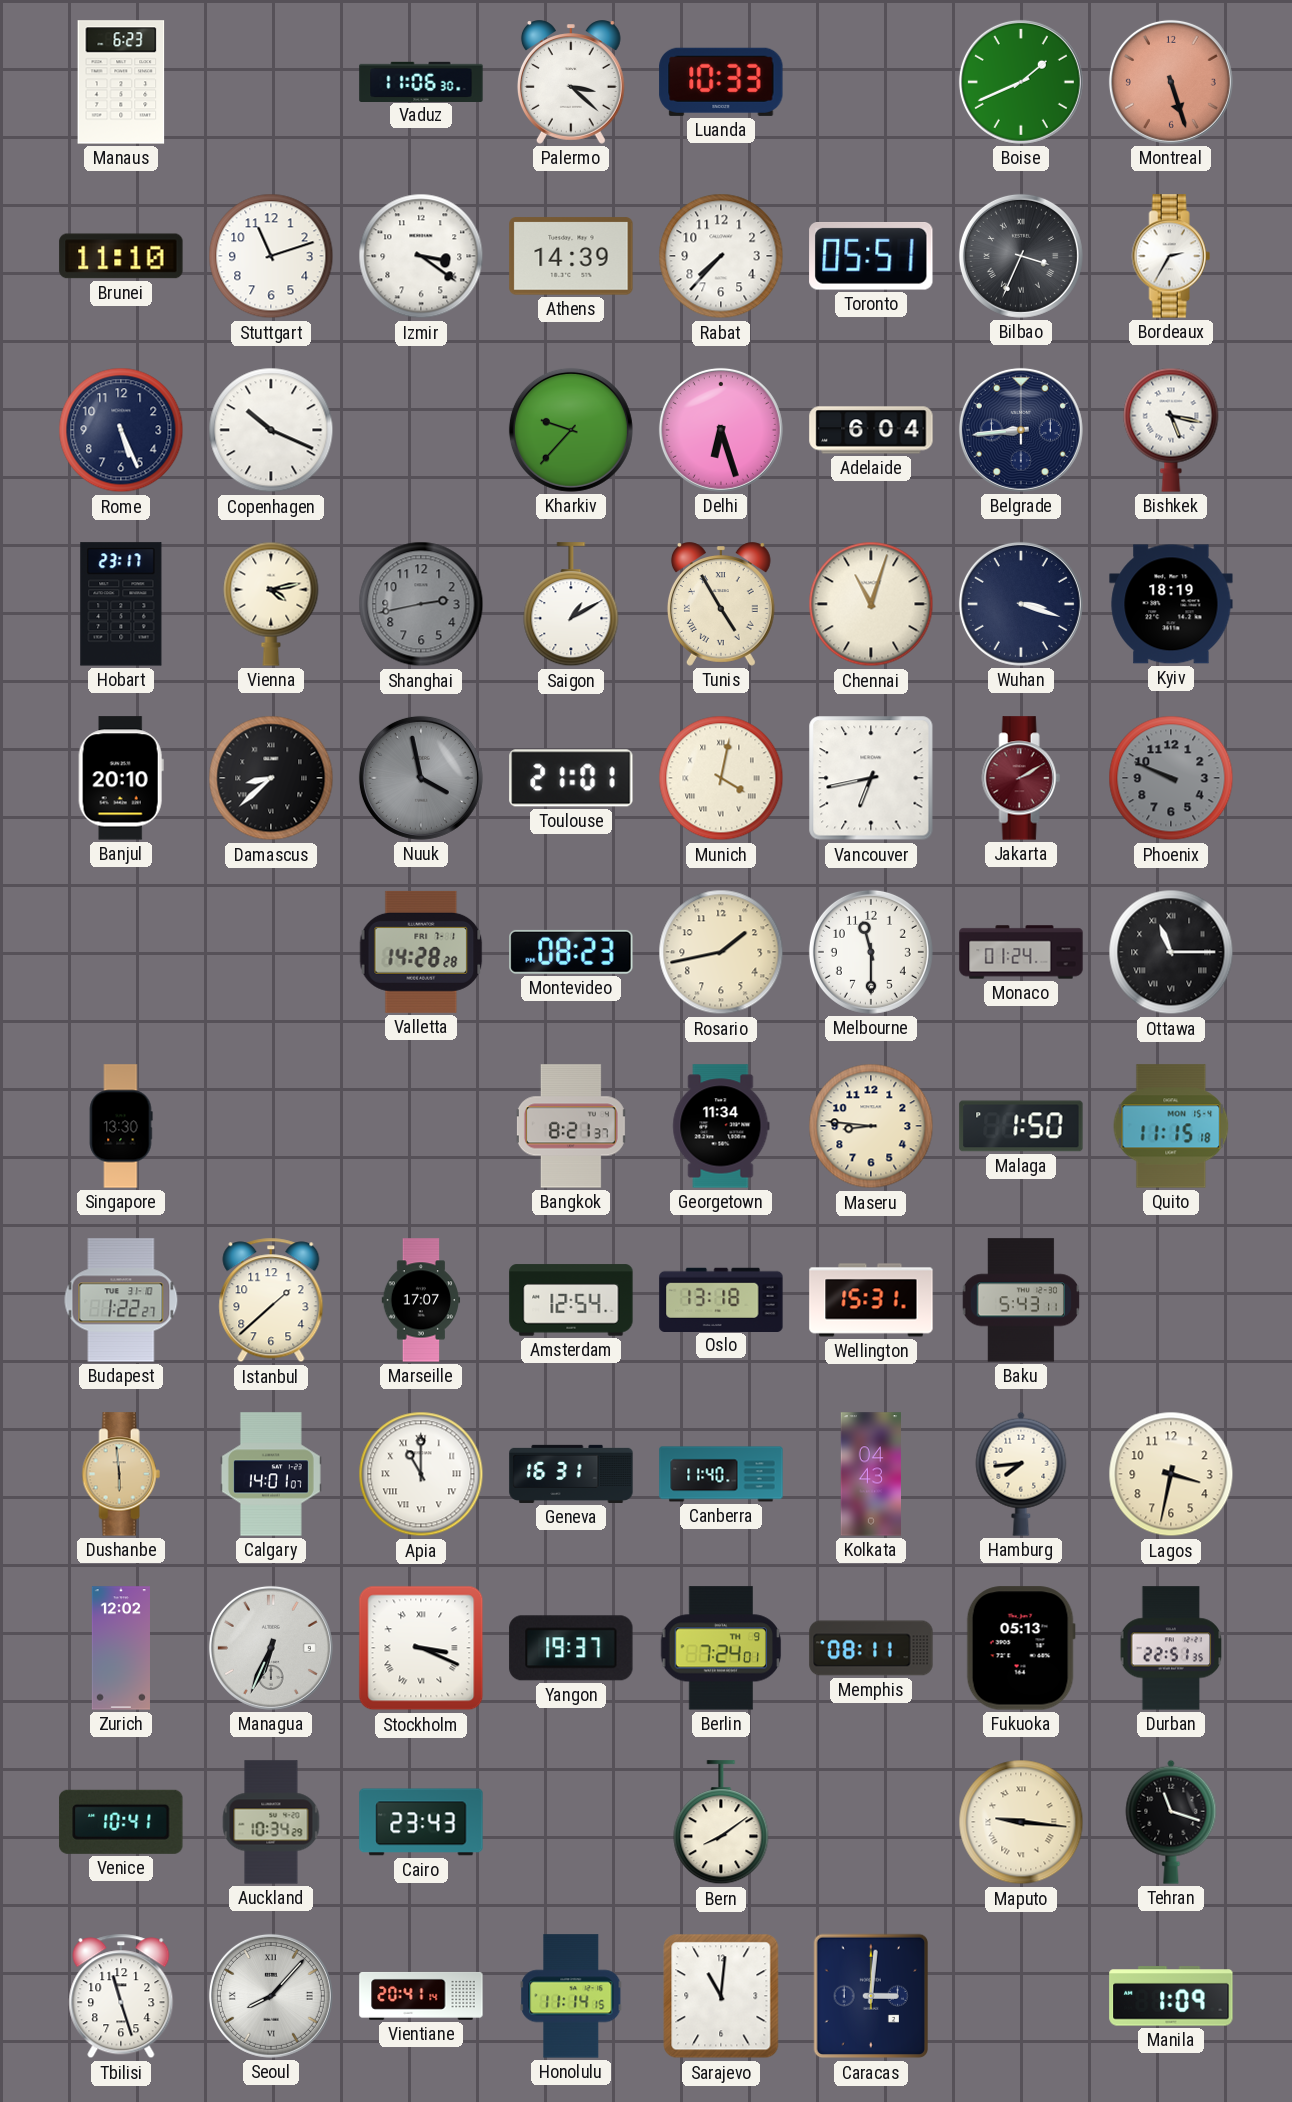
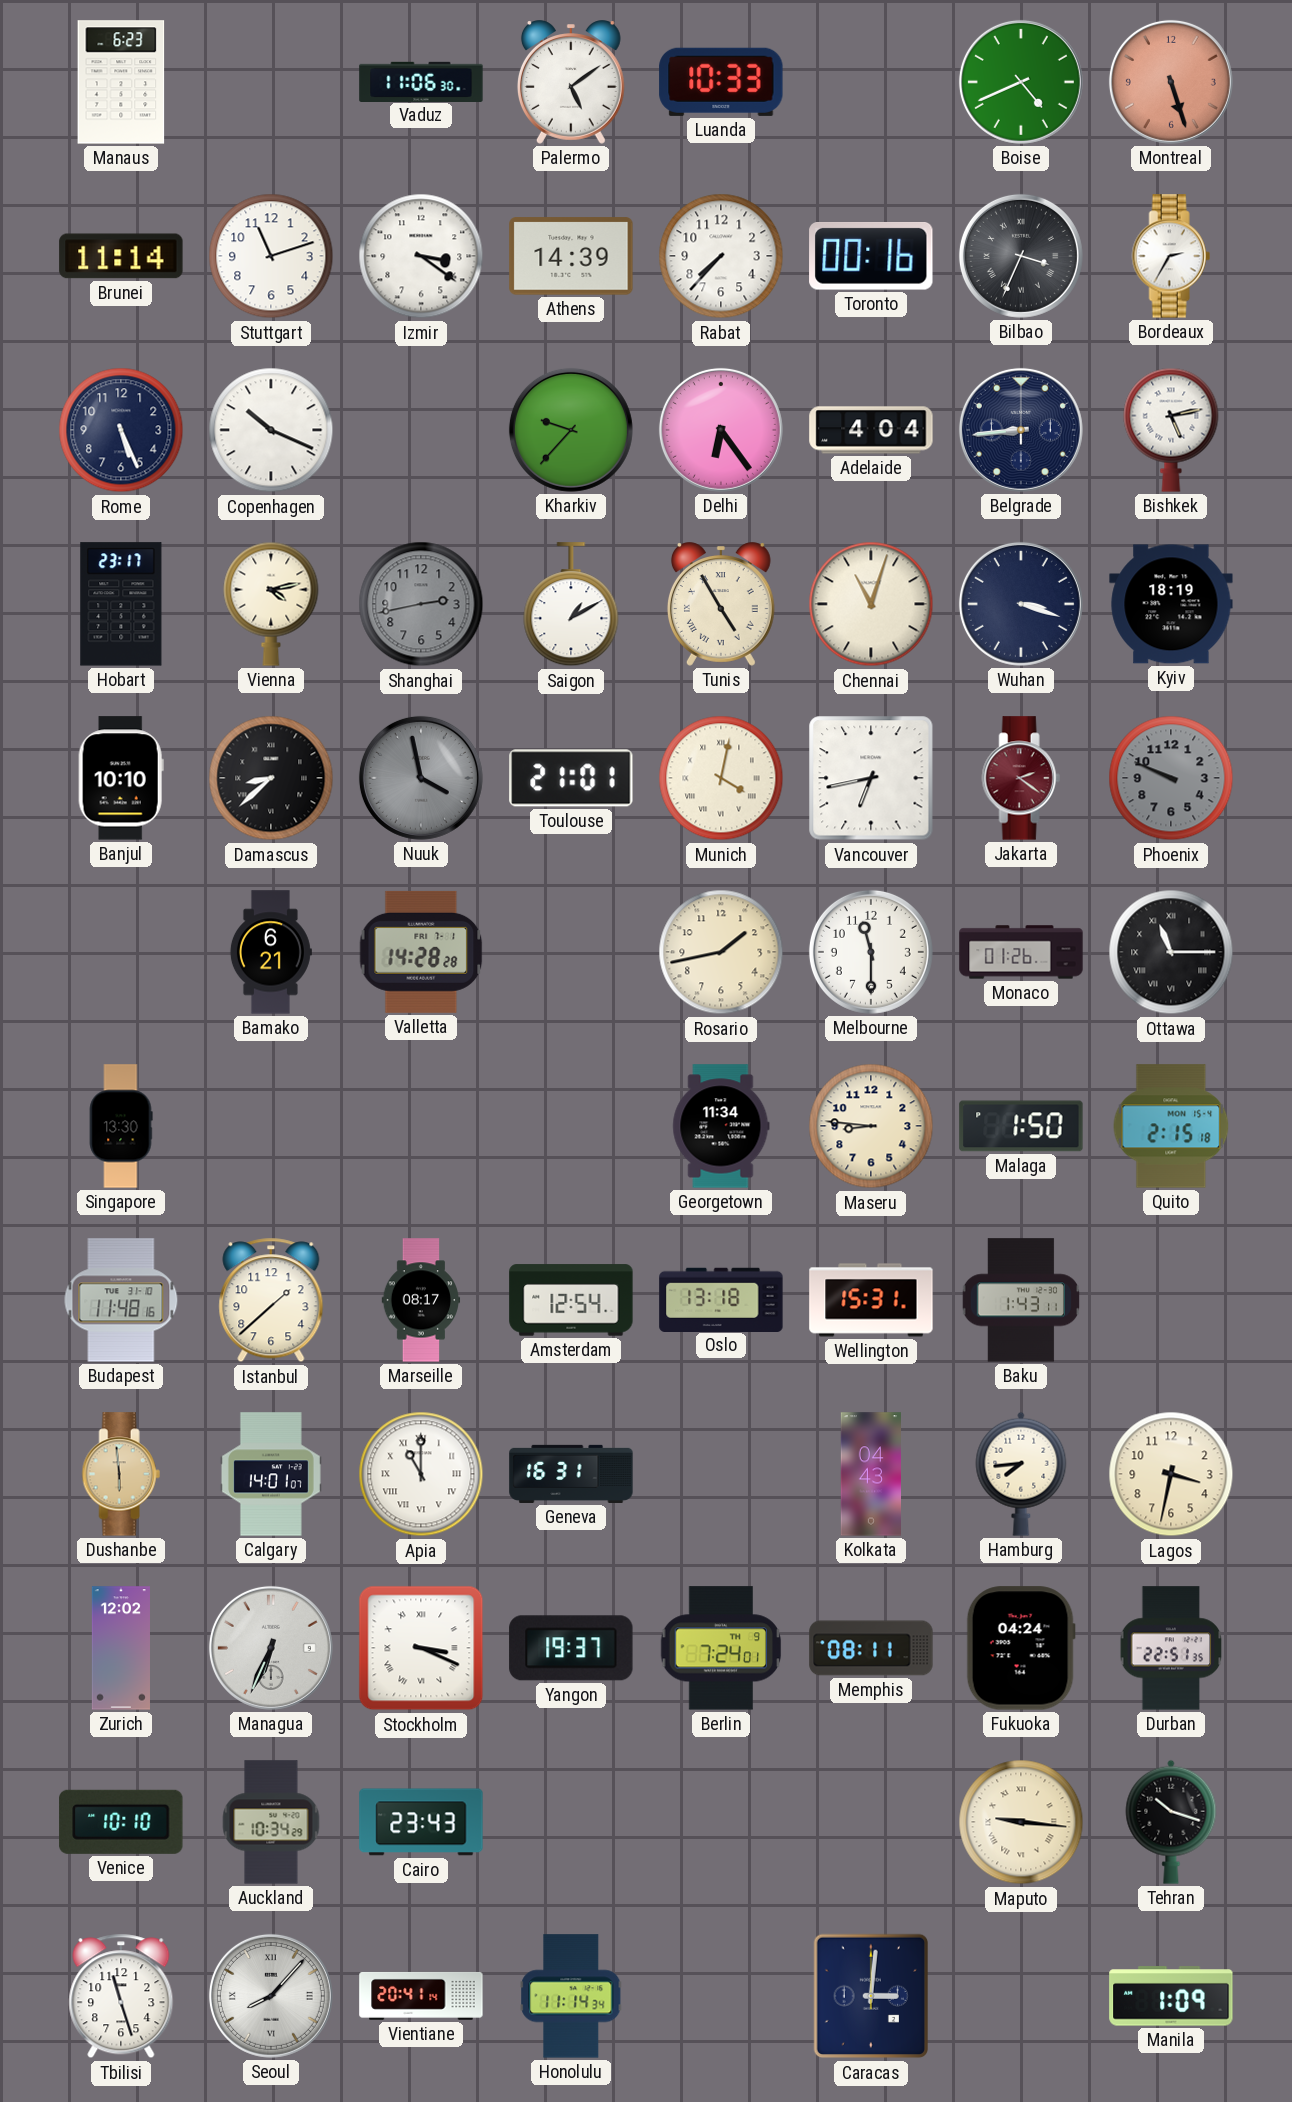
Palermo: 3:22 -> 5:09
Boise: 1:41 -> 4:41
Brunei: 11:10 -> 11:14
Toronto: 05:51 -> 00:16
Delhi: 6:27 -> 6:24
Adelaide: 6:04 -> 4:04
Bishkek: 5:17 -> 5:13
Banjul: 20:10 -> 10:10
Jakarta: 2:10 -> 2:21
Bamako: none -> 6:21
Montevideo: 08:23 -> none
Monaco: 01:24 -> 01:26
Bangkok: 8:21 -> none
Quito: 11:15 -> 2:15
Budapest: 1:22 -> 11:48
Marseille: 17:07 -> 08:17
Baku: 5:43 -> 1:43
Canberra: 11:40 -> none
Fukuoka: 05:13 -> 04:24
Venice: 10:41 -> 10:10
Bern: 8:09 -> none
Tehran: 11:18 -> 10:18
Honolulu: 11:14:15 -> 11:14:34
Sarajevo: 11:01 -> none
